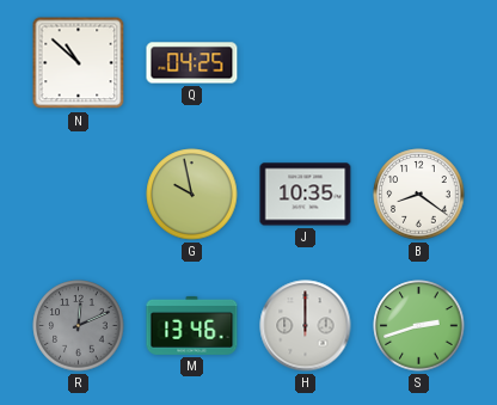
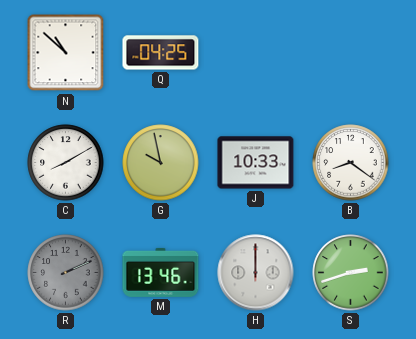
C: none -> 8:10
J: 10:35 -> 10:33
R: 12:11 -> 2:11
